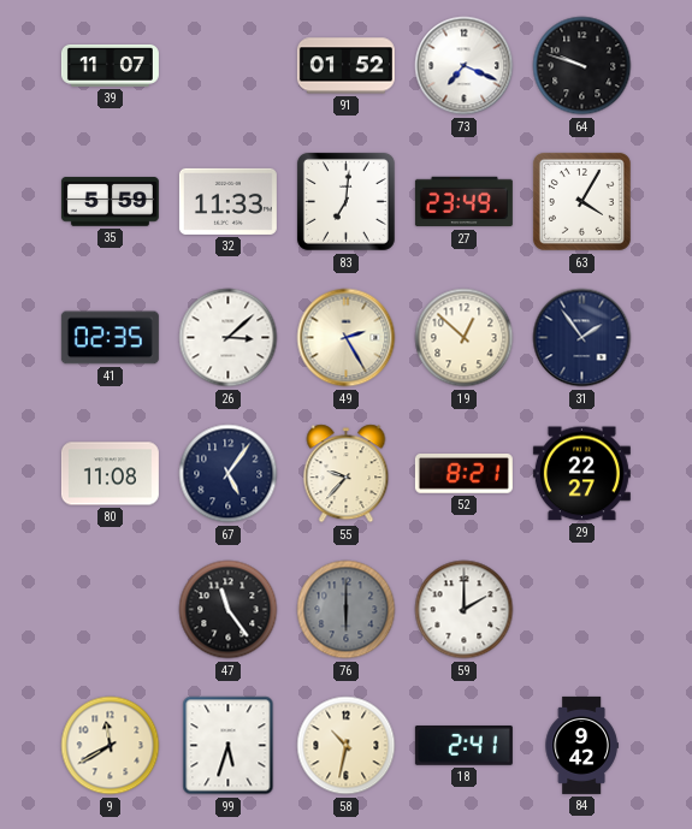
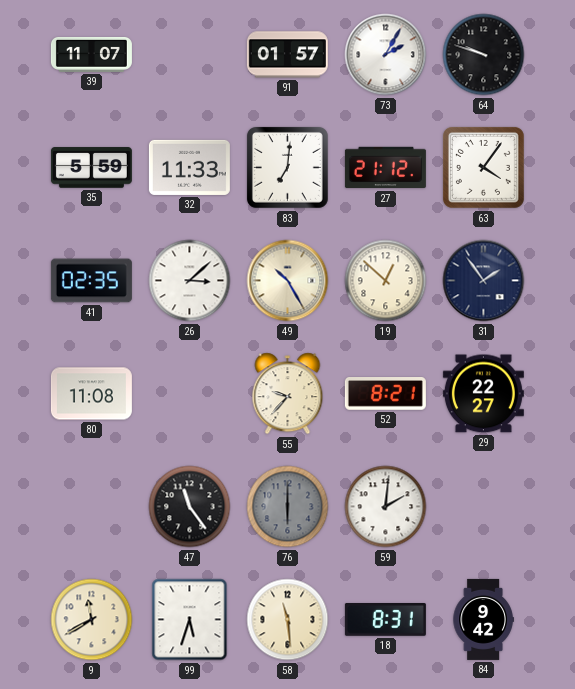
91: 01:52 -> 01:57
73: 7:19 -> 2:05
27: 23:49 -> 21:12
63: 4:05 -> 4:06
49: 2:25 -> 10:25
67: 5:06 -> none
59: 2:00 -> 2:01
58: 10:32 -> 11:29
18: 2:41 -> 8:31
